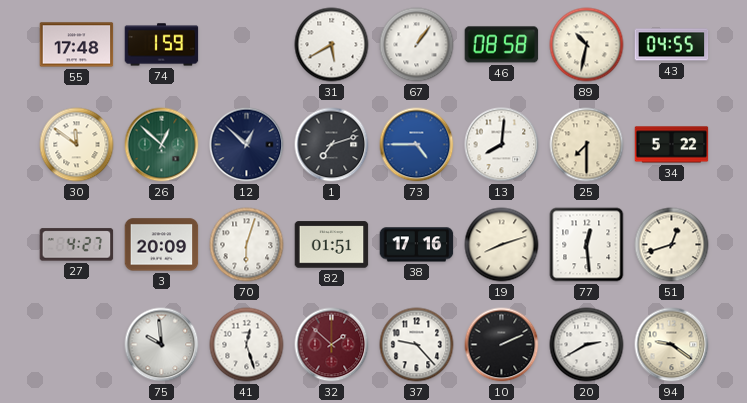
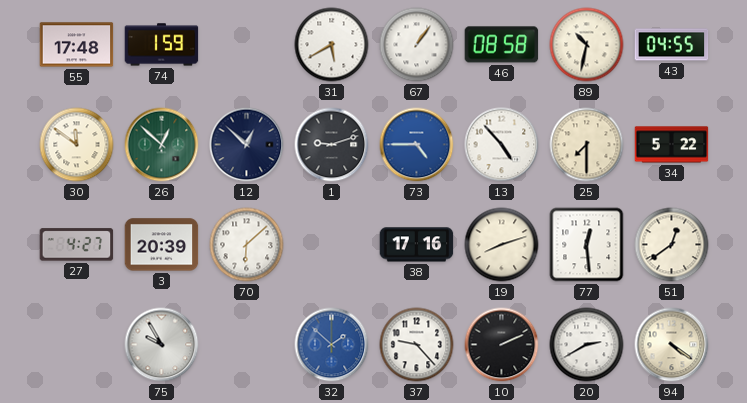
1: 7:12 -> 9:12
13: 8:01 -> 4:53
3: 20:09 -> 20:39
70: 6:03 -> 6:08
82: 01:51 -> none
51: 12:42 -> 12:39
75: 9:59 -> 9:55
41: 12:27 -> none
32 dial: burgundy -> blue
94: 9:21 -> 4:21
